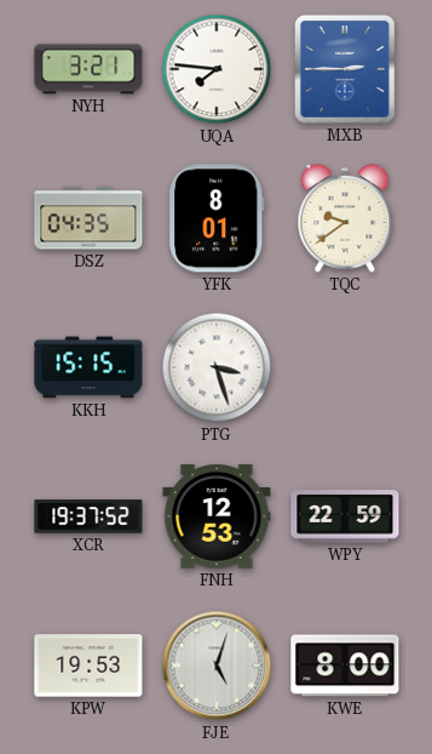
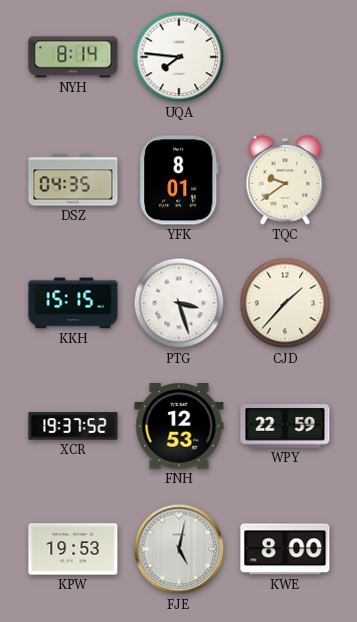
NYH: 3:21 -> 8:14
MXB: 2:45 -> none
CJD: none -> 1:37
FJE: 5:03 -> 5:02
